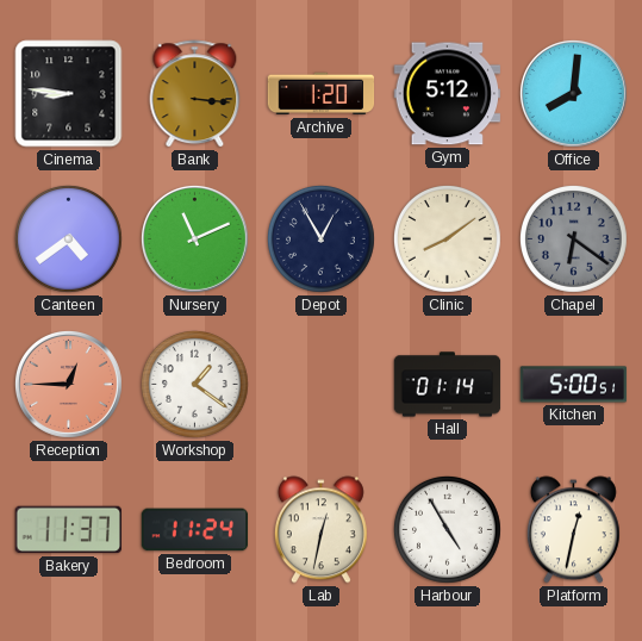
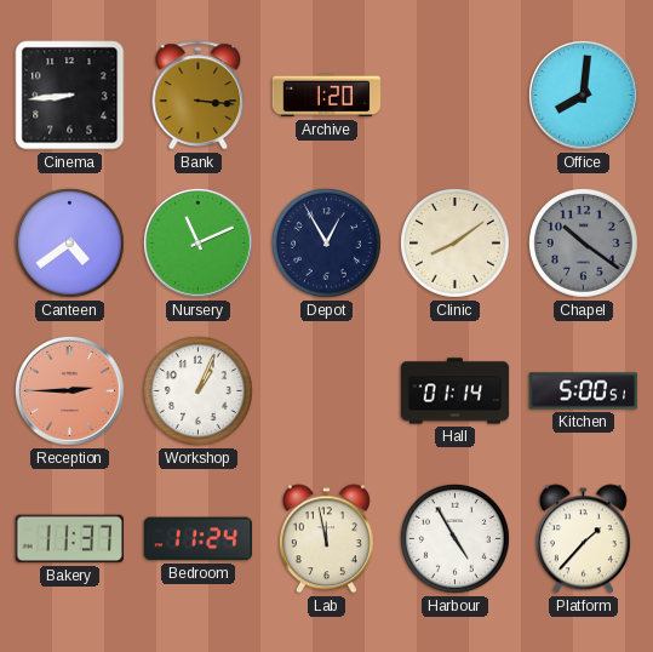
Cinema: 8:46 -> 8:44
Gym: 5:12 -> none
Chapel: 6:21 -> 10:21
Reception: 12:45 -> 2:45
Workshop: 1:21 -> 1:04
Lab: 12:32 -> 11:58
Platform: 12:32 -> 1:37
